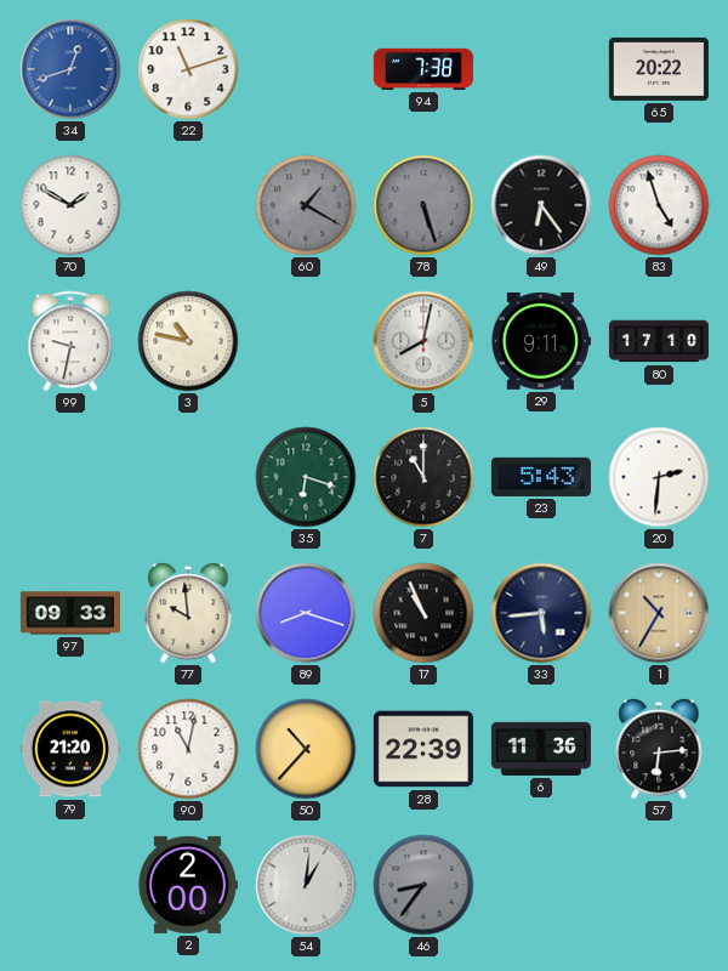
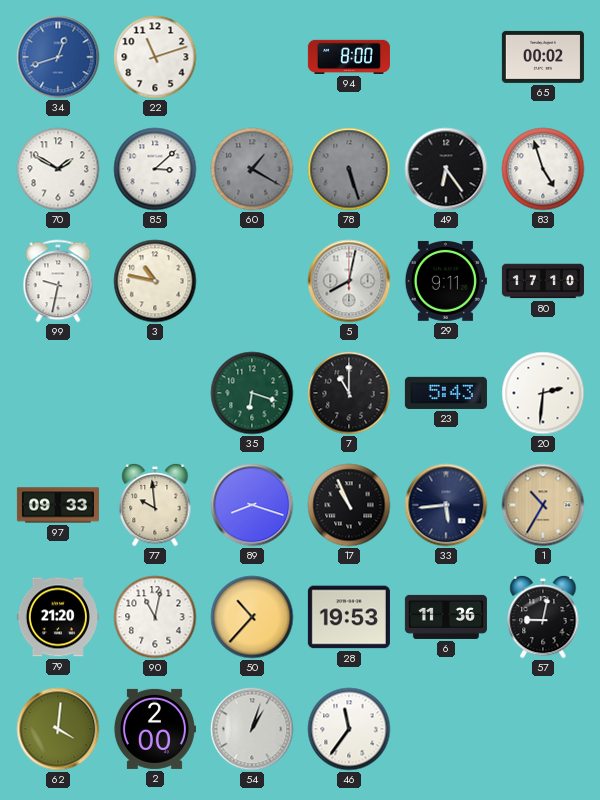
94: 7:38 -> 8:00
65: 20:22 -> 00:02
85: none -> 3:08
28: 22:39 -> 19:53
57: 6:14 -> 9:02
62: none -> 4:01
54: 1:01 -> 1:03
46: 8:36 -> 11:36
46 dial: grey -> white
